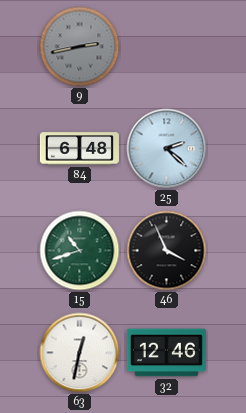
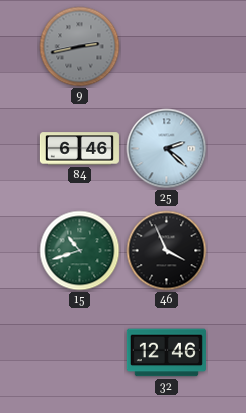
84: 6:48 -> 6:46
63: 12:32 -> none
